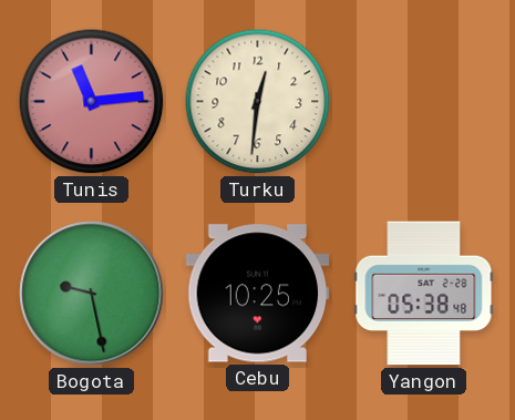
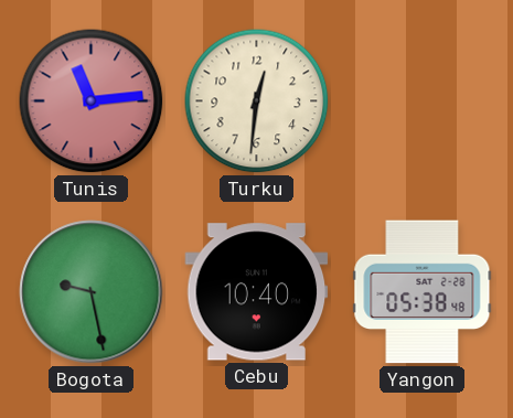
Cebu: 10:25 -> 10:40
